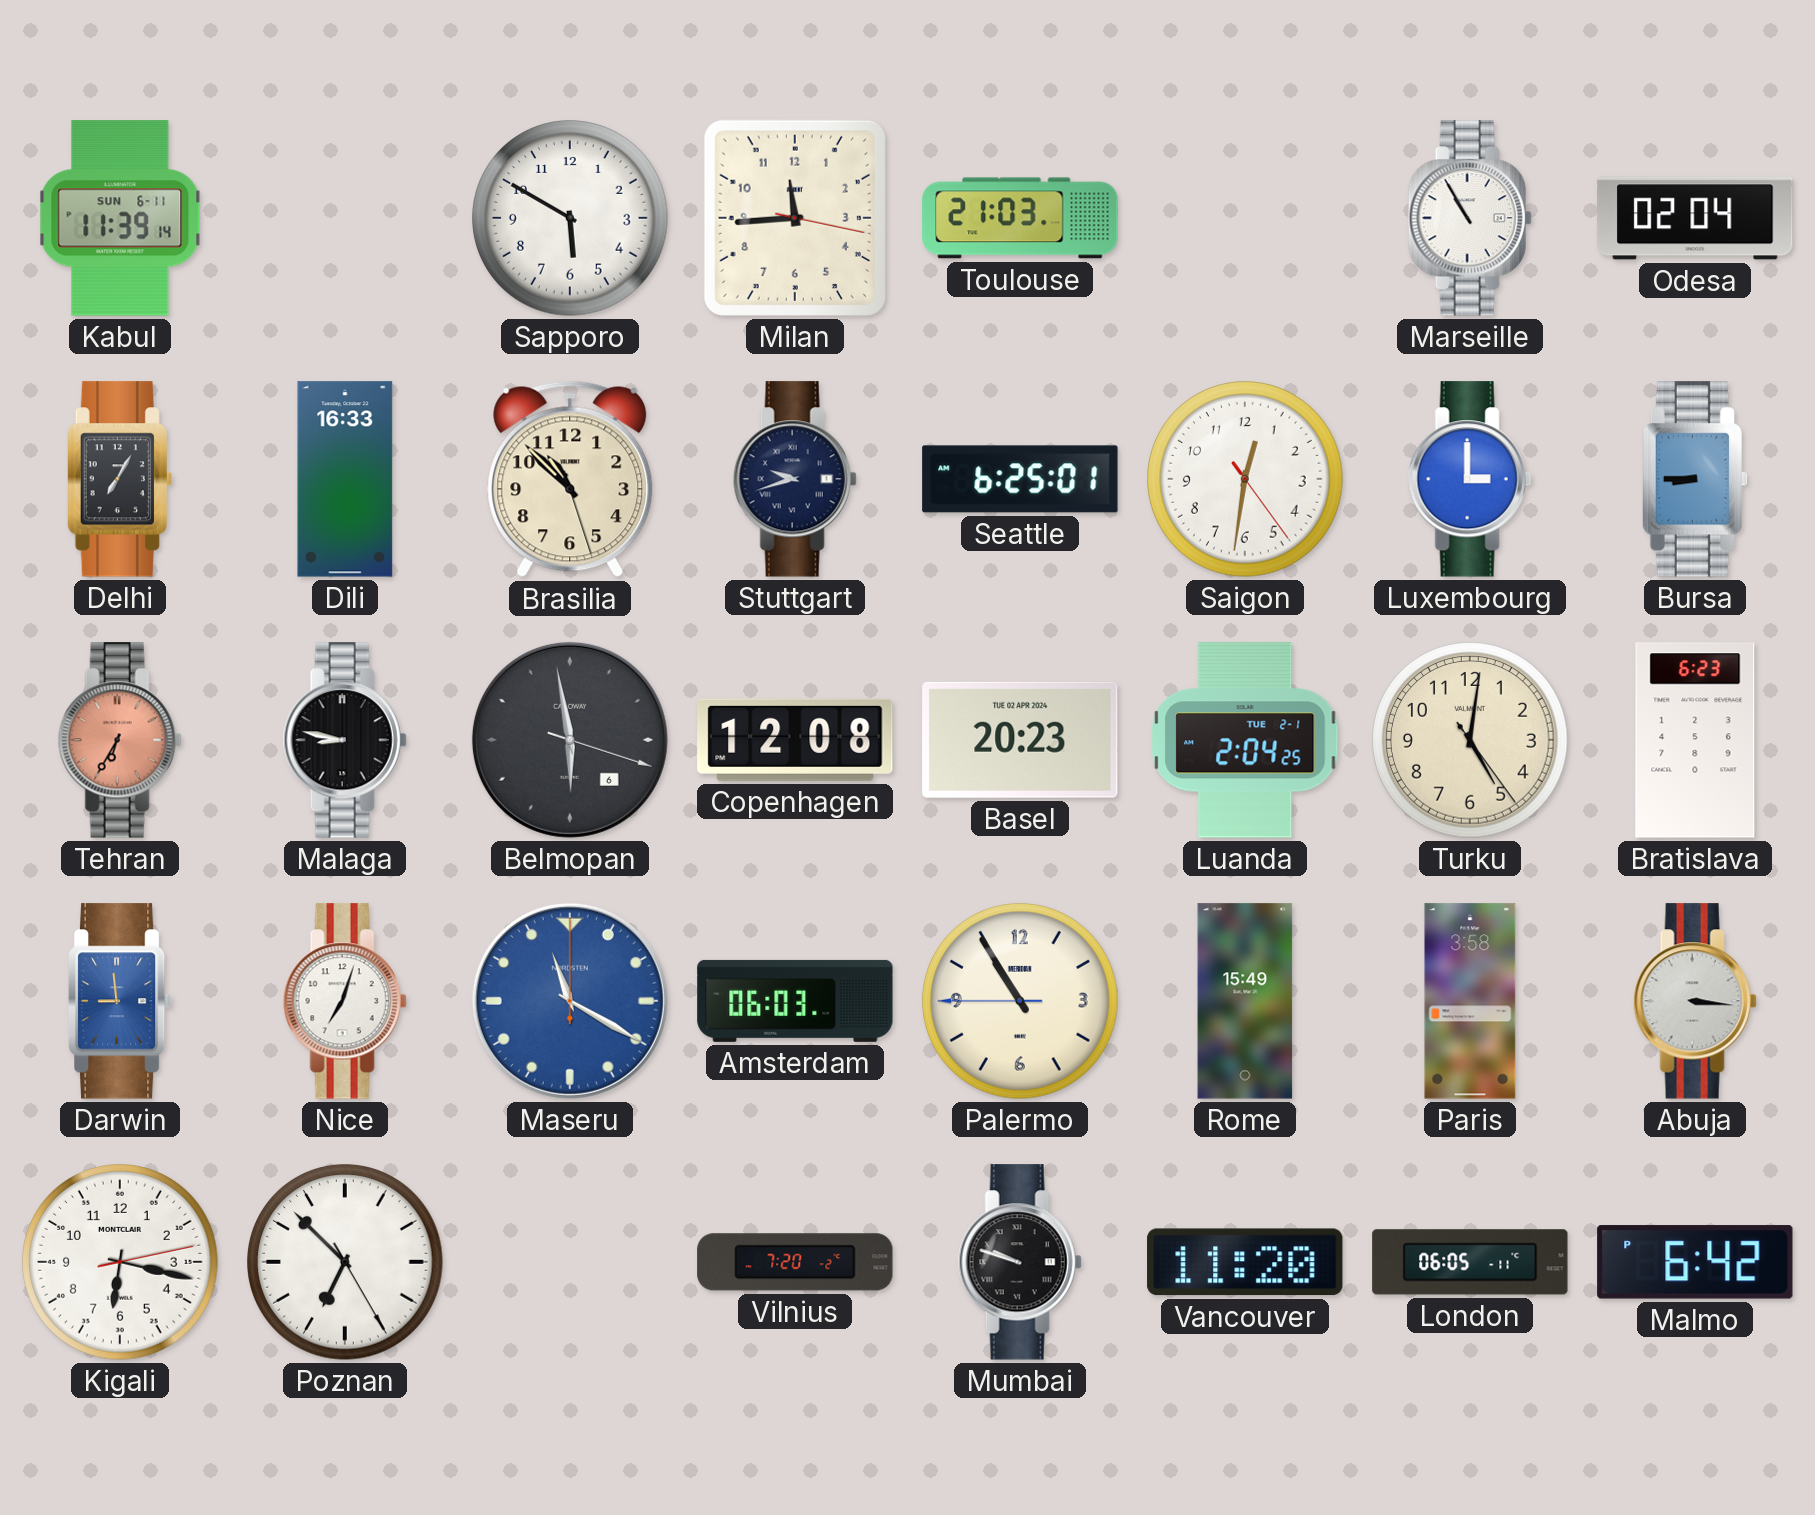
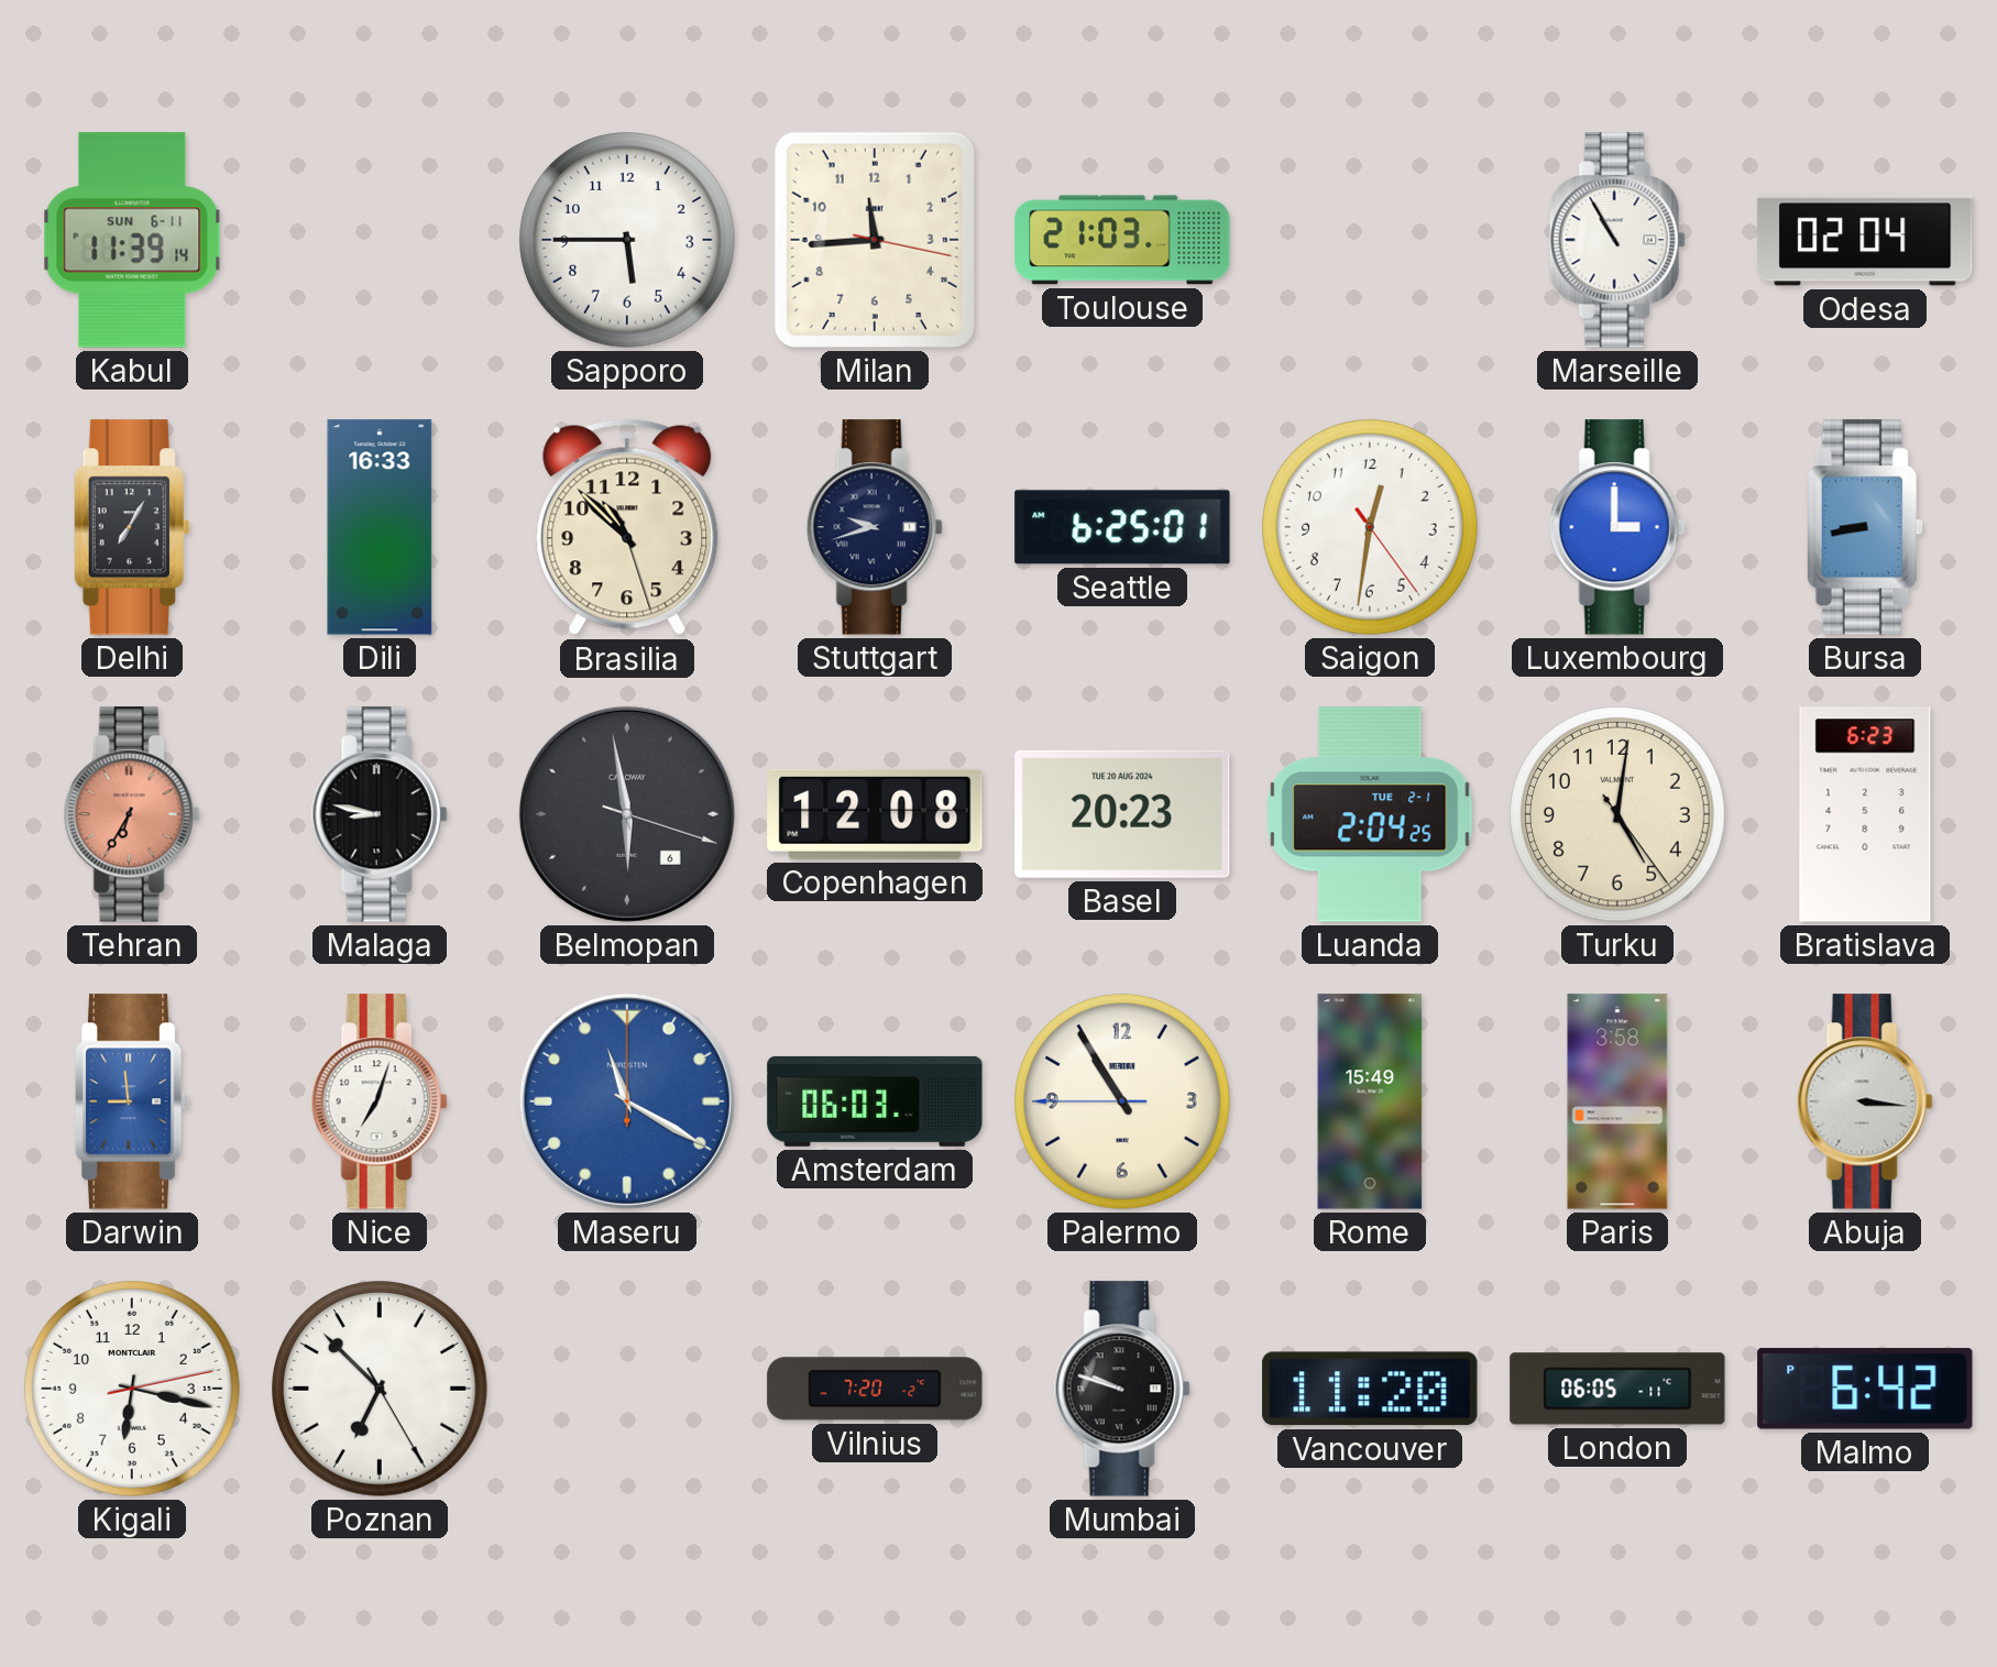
Sapporo: 5:50 -> 5:45
Bursa: 8:45 -> 8:43
Basel date: TUE 02 APR 2024 -> TUE 20 AUG 2024
